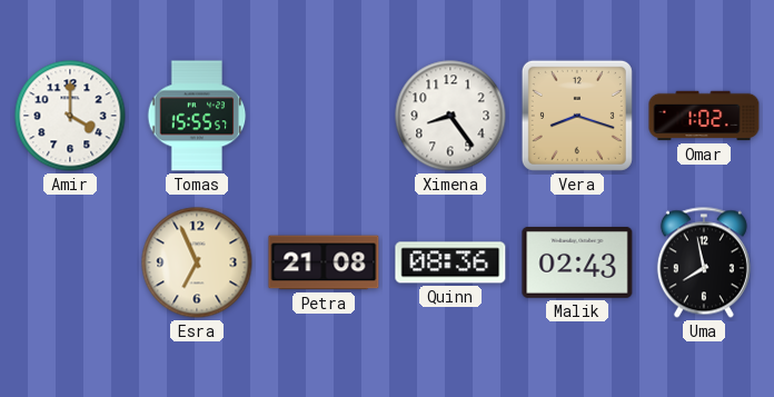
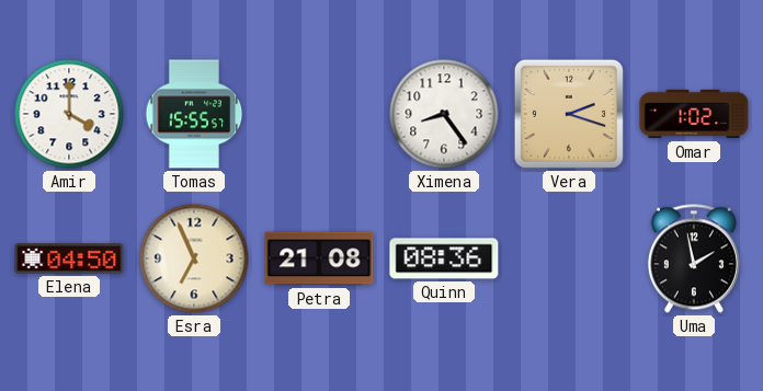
Vera: 8:18 -> 2:18
Elena: none -> 04:50
Malik: 02:43 -> none
Uma: 7:58 -> 1:58
